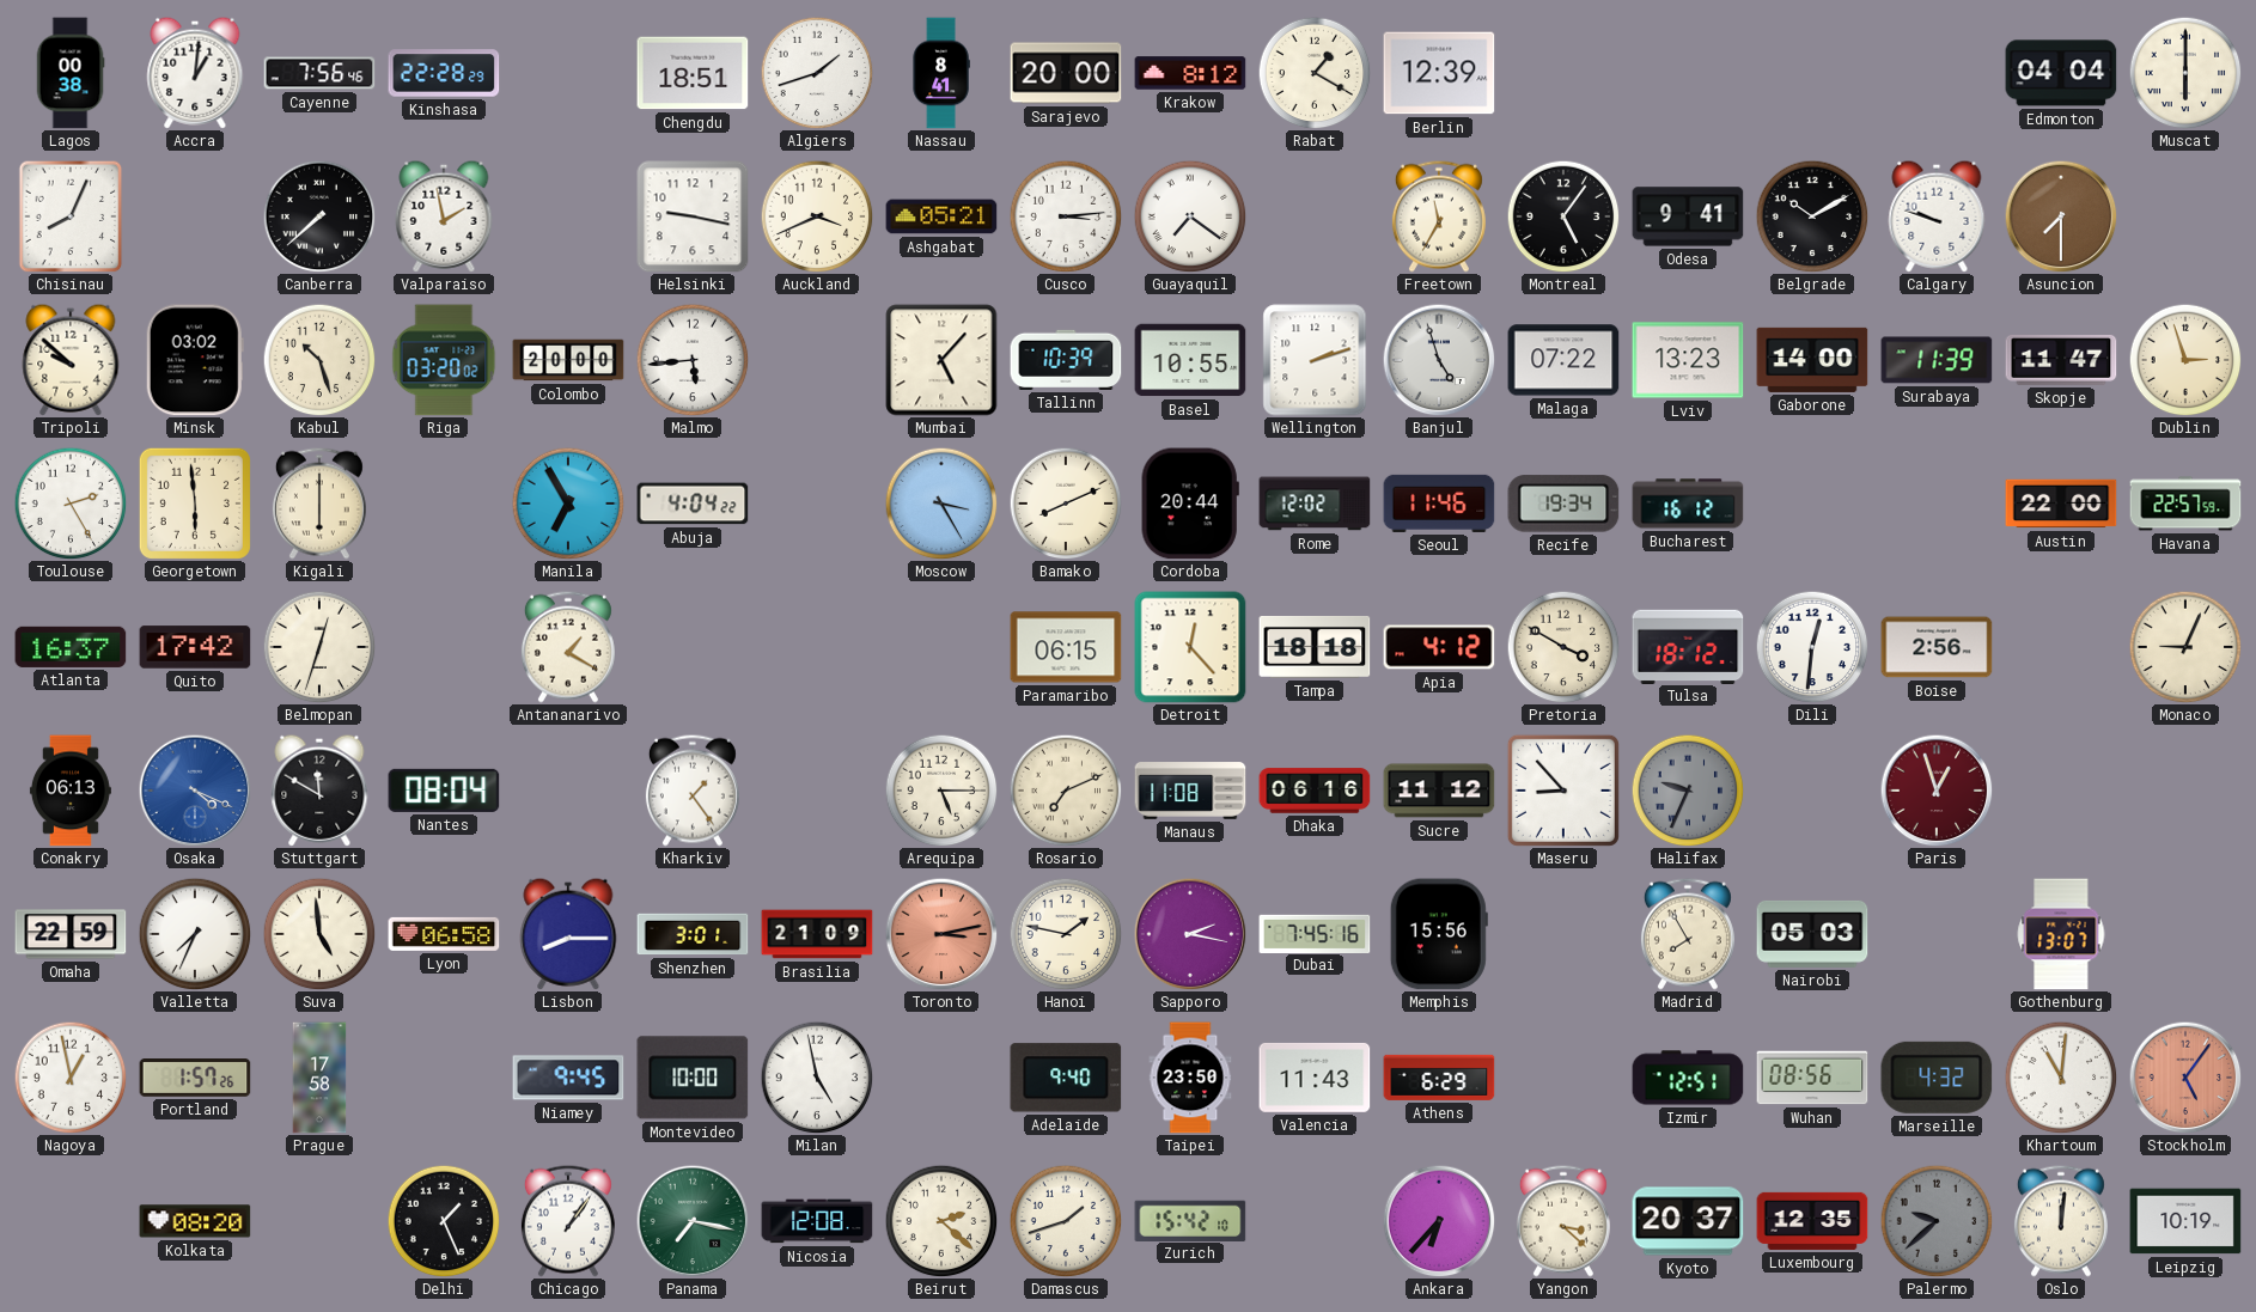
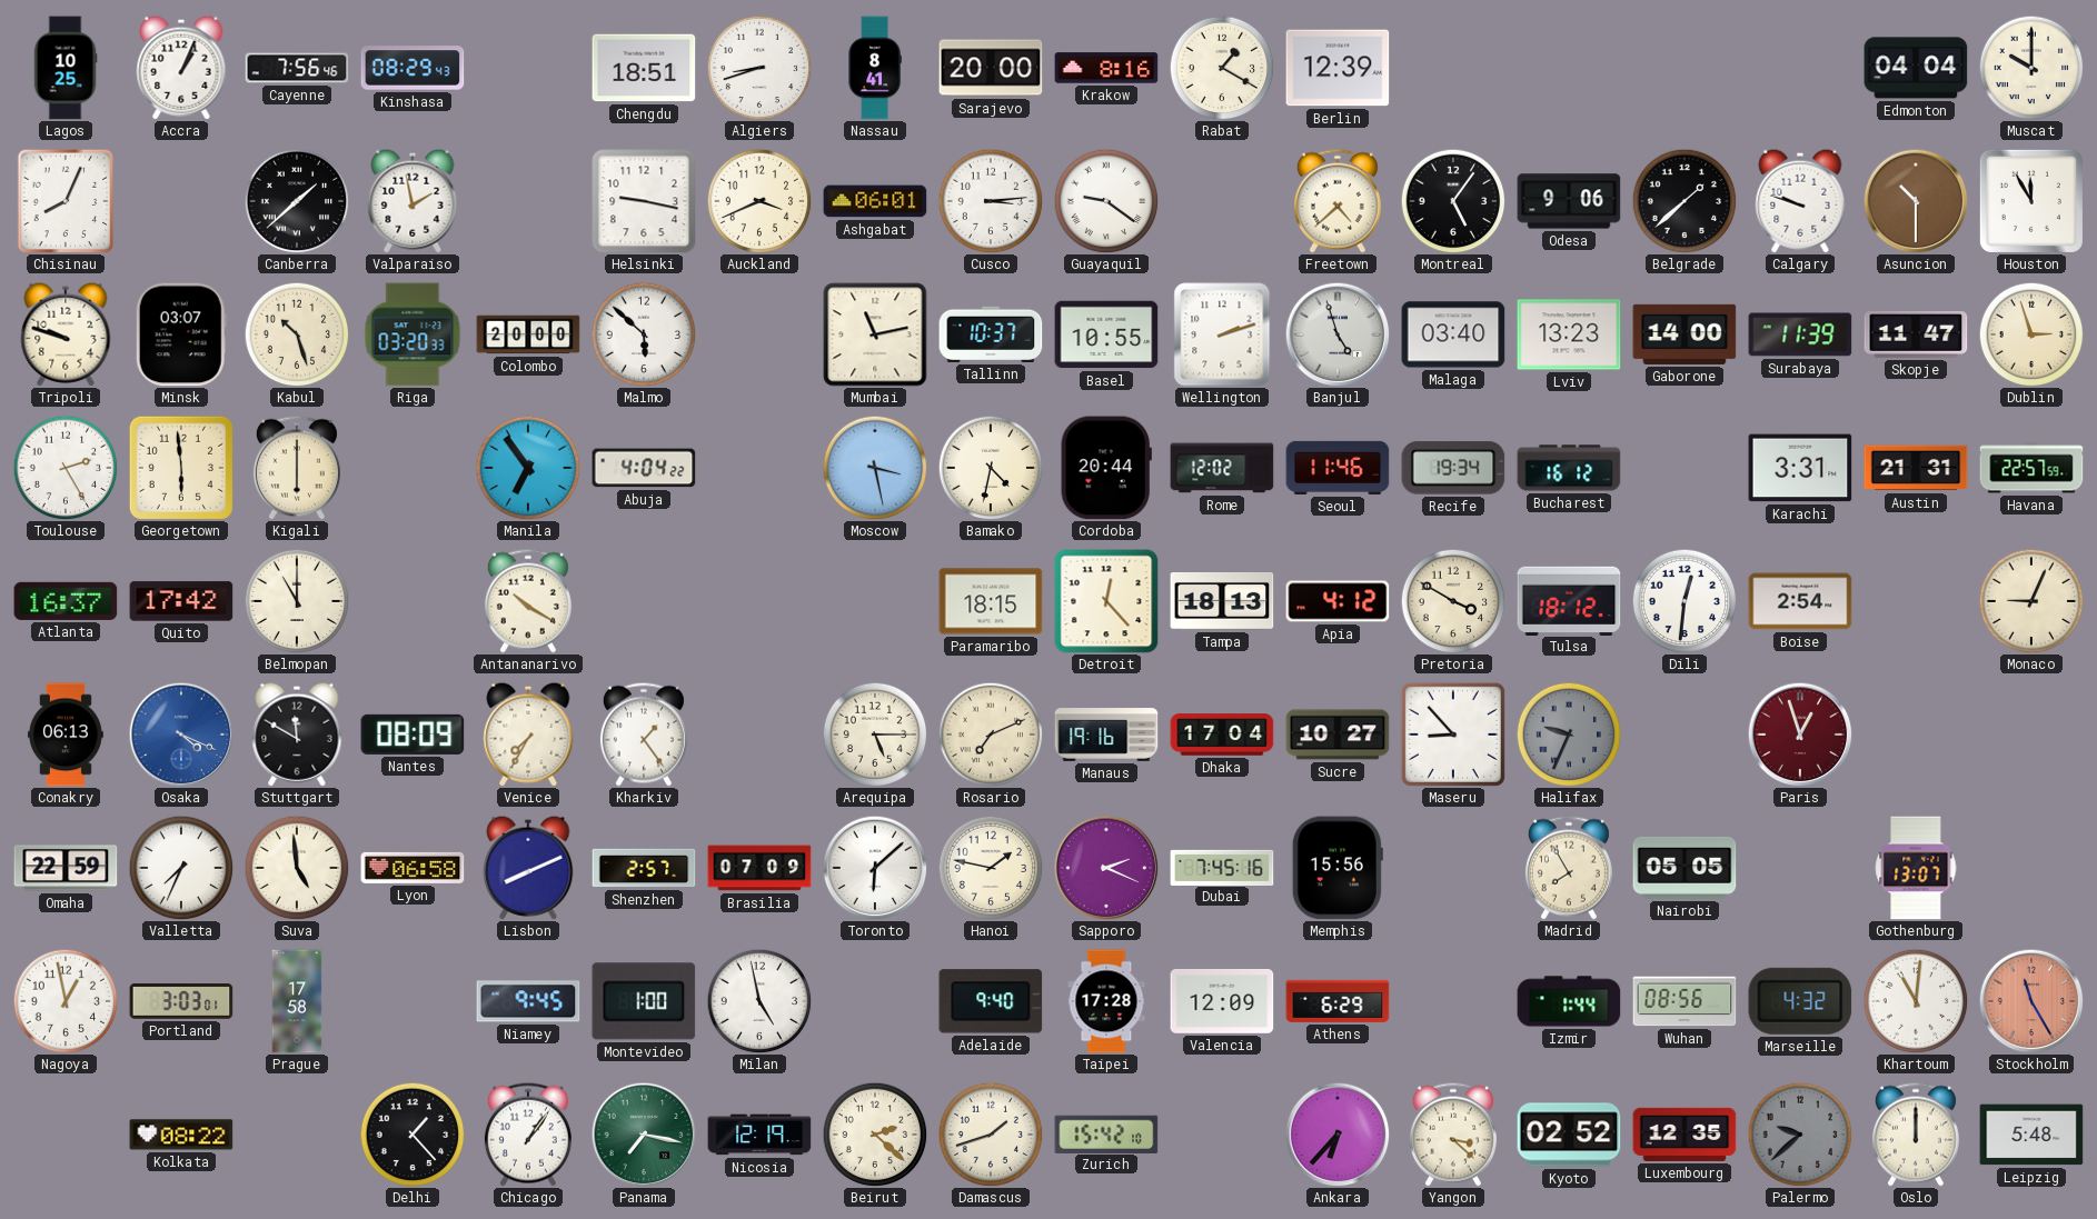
Lagos: 00:38 -> 10:25
Accra: 1:01 -> 1:04
Kinshasa: 22:28 -> 08:29
Algiers: 1:42 -> 8:42
Krakow: 8:12 -> 8:16
Muscat: 6:00 -> 10:00
Canberra: 7:38 -> 1:38
Ashgabat: 05:21 -> 06:01
Guayaquil: 7:21 -> 9:21
Freetown: 11:35 -> 4:38
Odesa: 9:41 -> 9:06
Belgrade: 10:10 -> 1:38
Asuncion: 7:30 -> 10:30
Houston: none -> 11:55
Tripoli: 9:52 -> 9:48
Minsk: 03:02 -> 03:07
Riga: 03:20:02 -> 03:20:33
Malmo: 5:44 -> 5:52
Mumbai: 5:07 -> 11:13
Tallinn: 10:39 -> 10:37
Malaga: 07:22 -> 03:40
Manila: 6:55 -> 6:54
Moscow: 3:25 -> 3:28
Bamako: 8:11 -> 4:32
Karachi: none -> 3:31
Austin: 22:00 -> 21:31
Belmopan: 12:33 -> 11:00
Antananarivo: 1:20 -> 10:20
Paramaribo: 06:15 -> 18:15
Tampa: 18:18 -> 18:13
Boise: 2:56 -> 2:54
Nantes: 08:04 -> 08:09
Venice: none -> 7:35
Manaus: 11:08 -> 19:16
Dhaka: 06:16 -> 17:04
Sucre: 11:12 -> 10:27
Lisbon: 8:15 -> 8:11
Shenzhen: 3:01 -> 2:57
Brasilia: 21:09 -> 07:09
Toronto: 3:13 -> 6:08
Toronto dial: salmon -> white
Sapporo: 2:17 -> 2:19
Nairobi: 05:03 -> 05:05
Portland: 1:57 -> 3:03
Montevideo: 10:00 -> 1:00
Taipei: 23:50 -> 17:28
Valencia: 11:43 -> 12:09
Izmir: 12:51 -> 1:44
Stockholm: 5:06 -> 11:25
Kolkata: 08:20 -> 08:22
Delhi: 1:26 -> 1:23
Nicosia: 12:08 -> 12:19
Kyoto: 20:37 -> 02:52
Oslo: 12:01 -> 12:00
Leipzig: 10:19 -> 5:48
